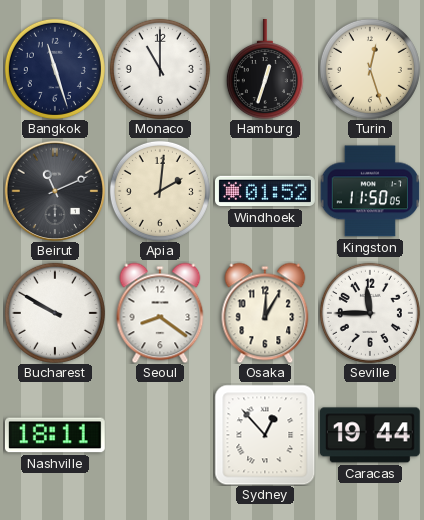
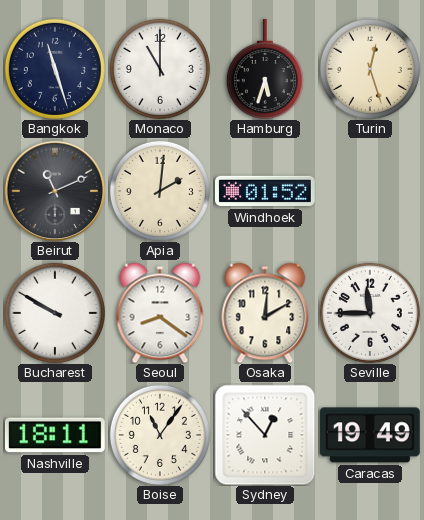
Hamburg: 12:33 -> 5:33
Kingston: 11:50 -> none
Osaka: 12:05 -> 12:10
Boise: none -> 11:06
Caracas: 19:44 -> 19:49
